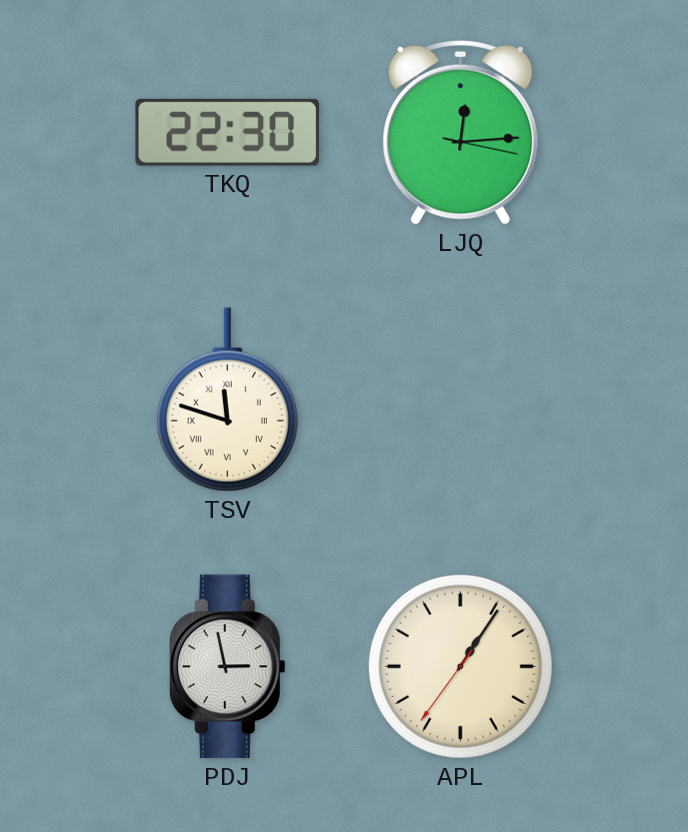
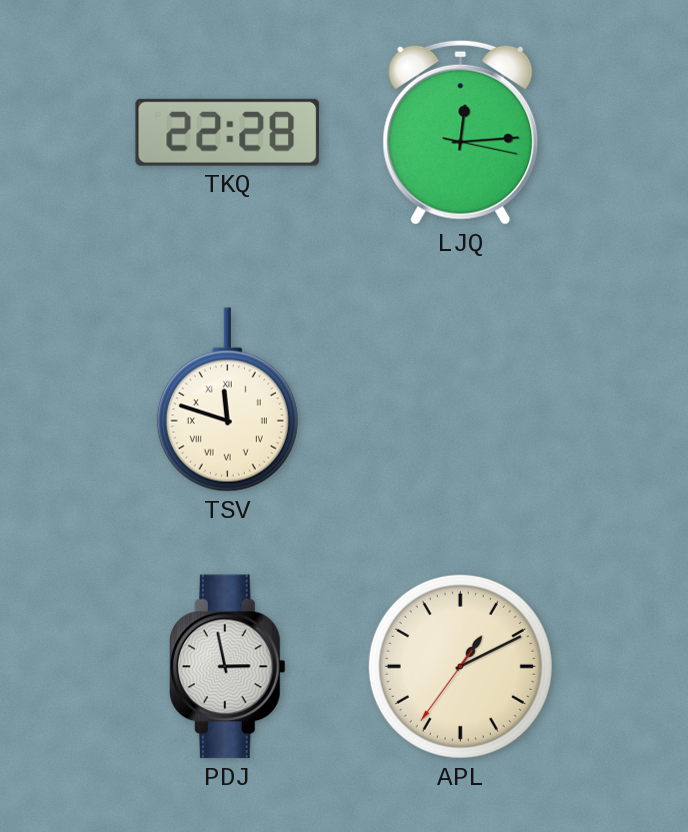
TKQ: 22:30 -> 22:28
APL: 1:05 -> 1:10
